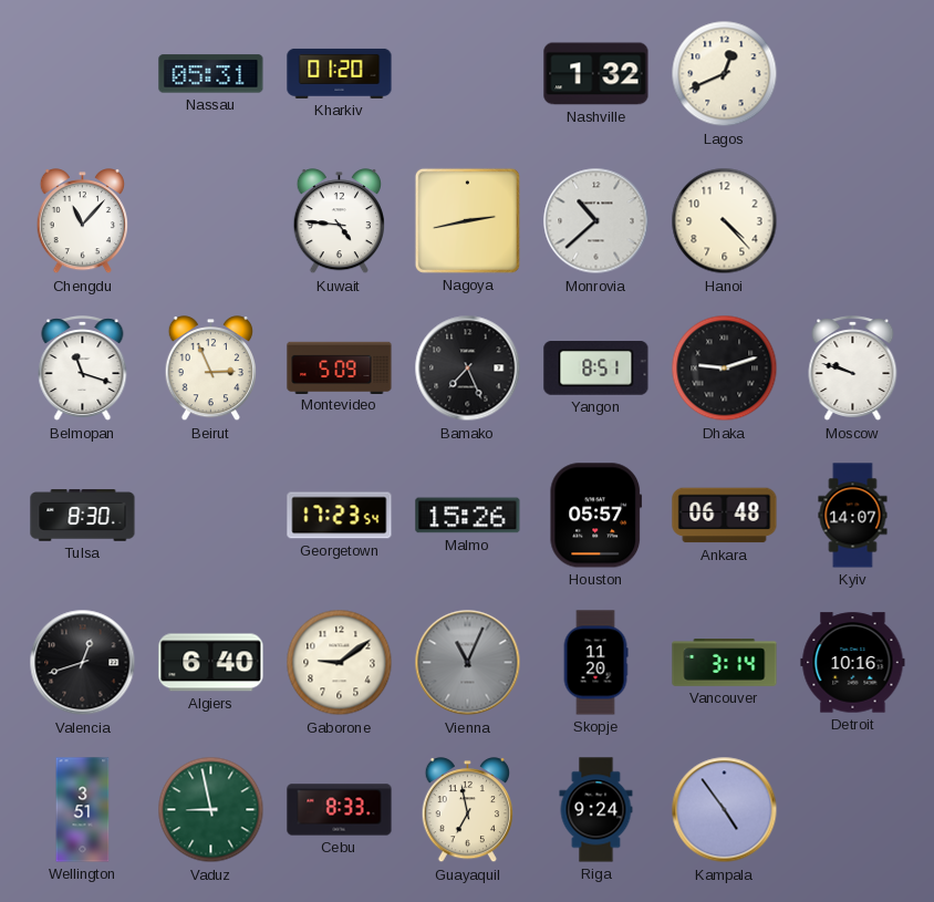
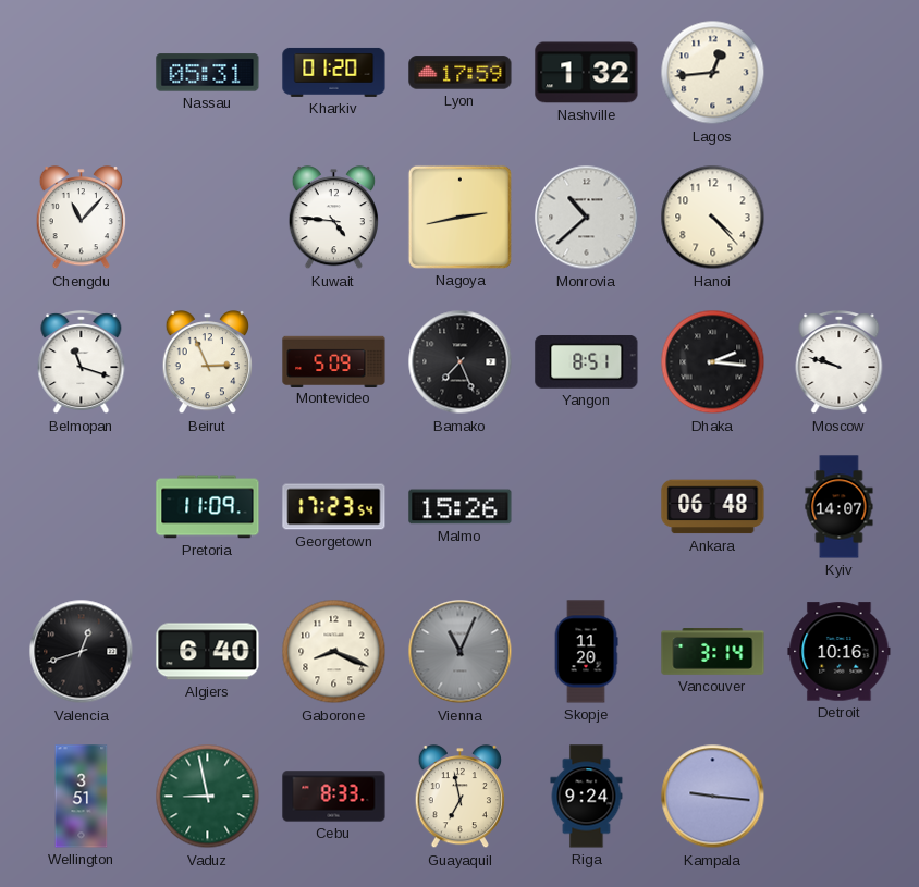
Lyon: none -> 17:59
Lagos: 12:41 -> 12:44
Dhaka: 9:12 -> 2:16
Tulsa: 8:30 -> none
Pretoria: none -> 11:09
Houston: 05:57 -> none
Gaborone: 9:09 -> 8:19
Kampala: 4:54 -> 9:16
